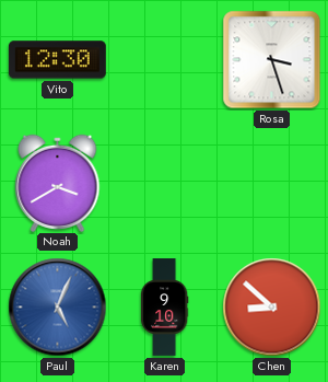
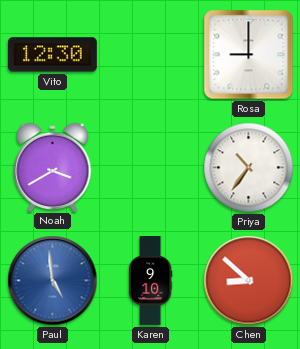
Rosa: 3:27 -> 9:00
Priya: none -> 10:36
Paul: 5:04 -> 4:59
